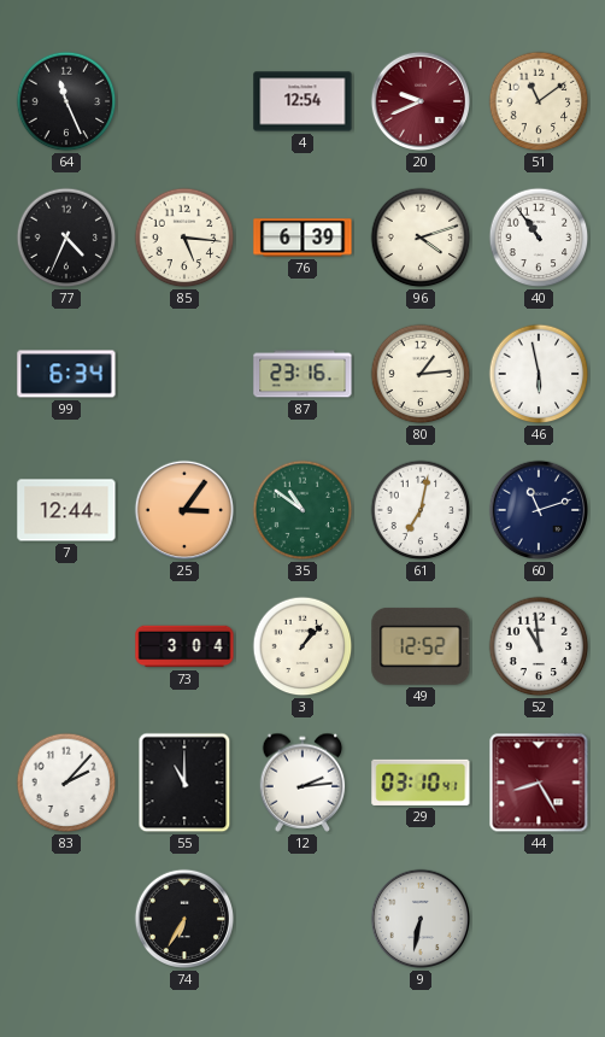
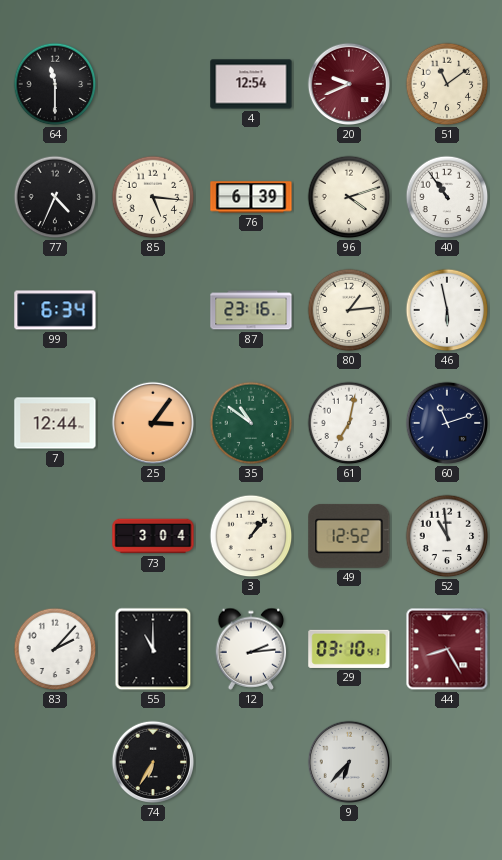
64: 11:26 -> 11:30
9: 6:32 -> 6:37
